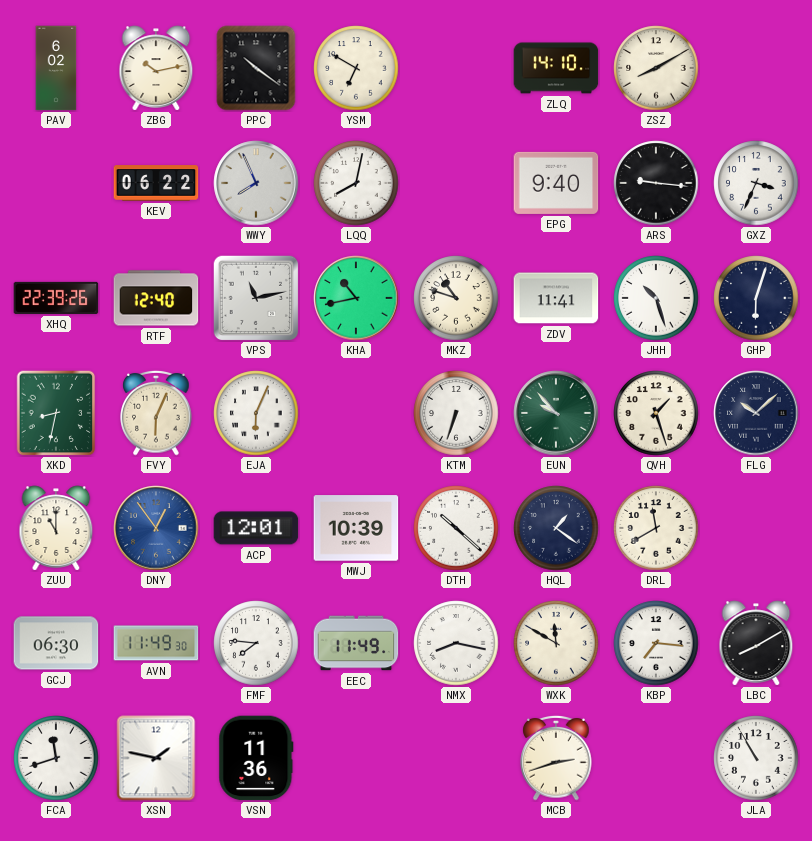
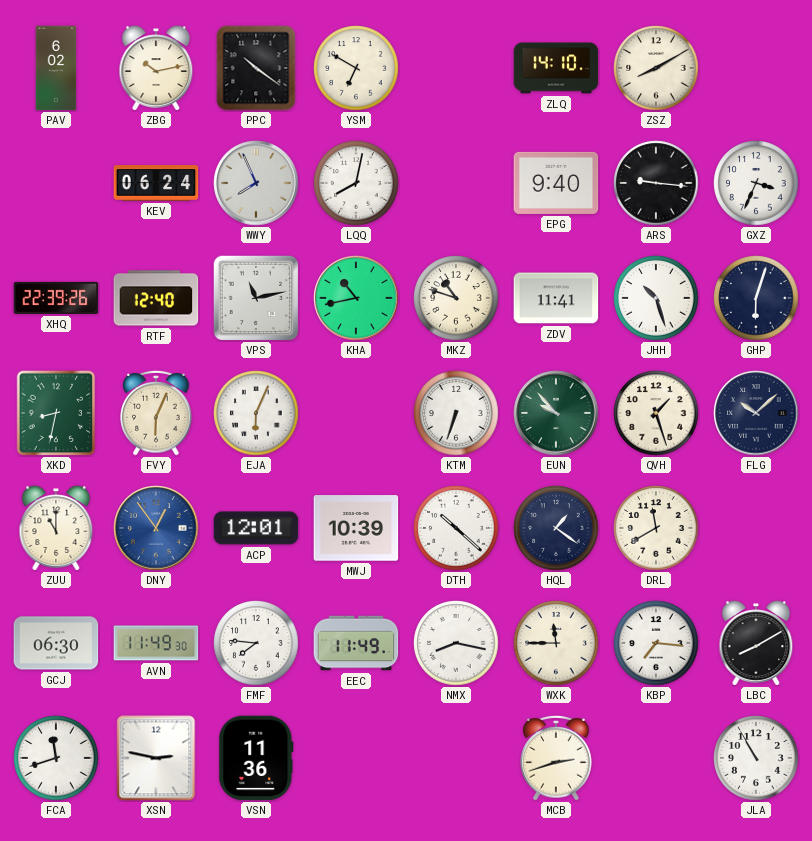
KEV: 06:22 -> 06:24
WXK: 11:50 -> 11:45
XSN: 1:47 -> 2:47
